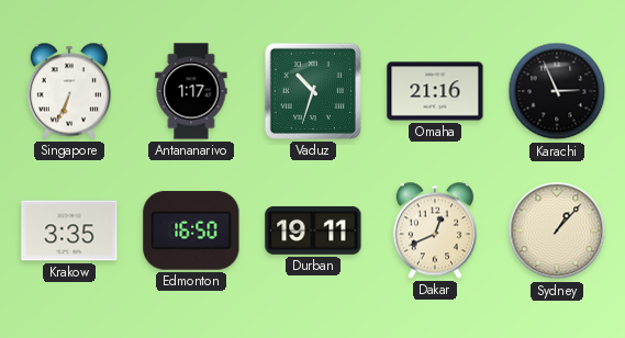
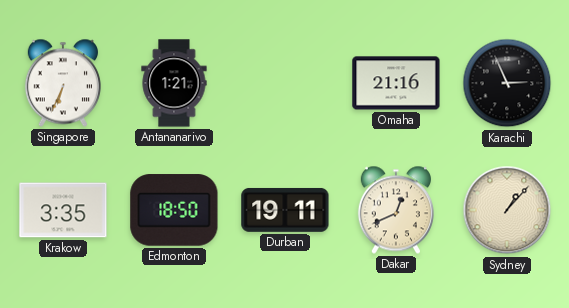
Antananarivo: 1:17 -> 1:21
Vaduz: 10:33 -> none
Edmonton: 16:50 -> 18:50
